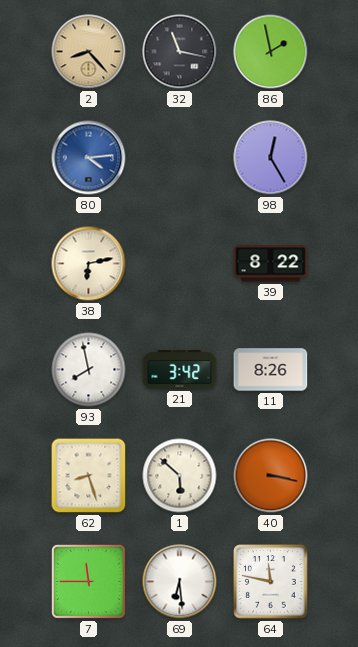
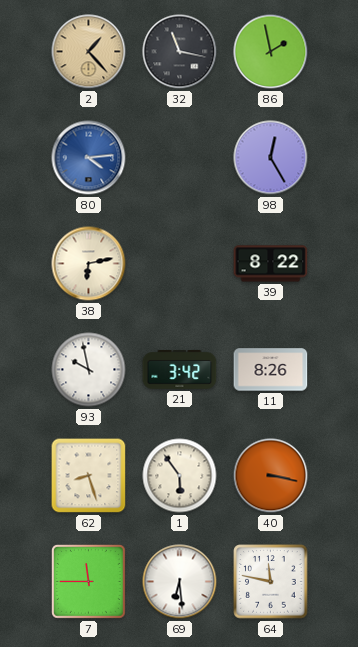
2: 8:23 -> 1:23
93: 7:58 -> 9:58
1: 5:52 -> 5:54
